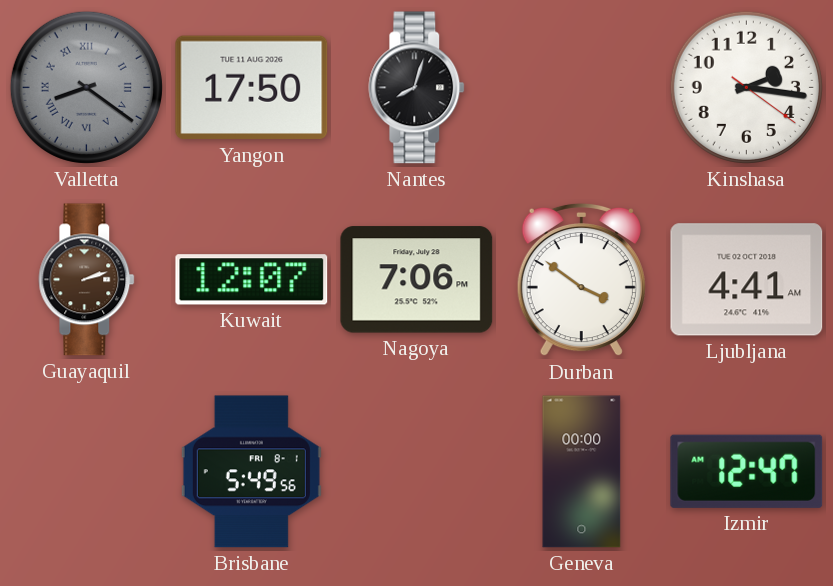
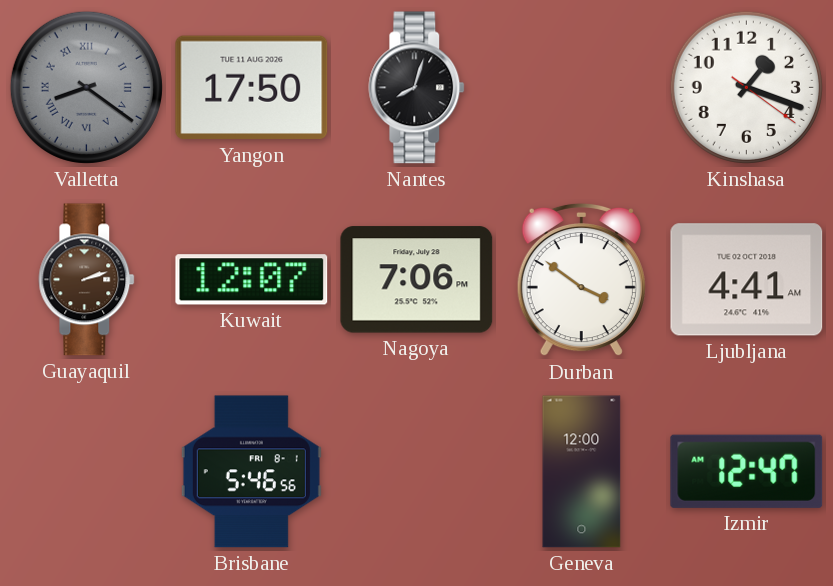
Kinshasa: 2:16 -> 1:18
Brisbane: 5:49 -> 5:46
Geneva: 00:00 -> 12:00
